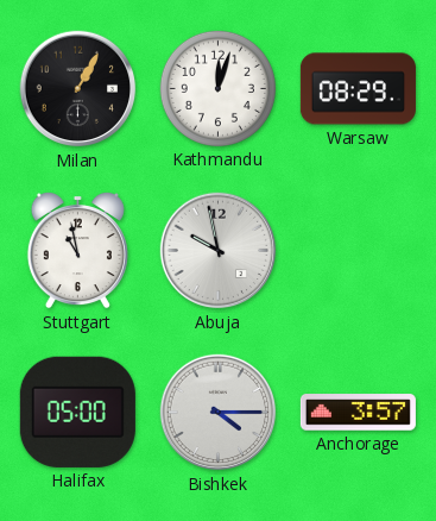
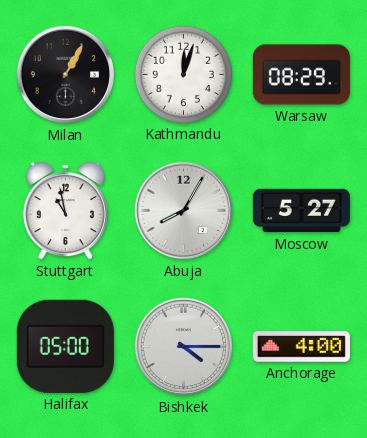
Abuja: 9:58 -> 8:05
Moscow: none -> 5:27
Anchorage: 3:57 -> 4:00
